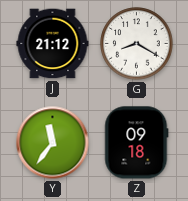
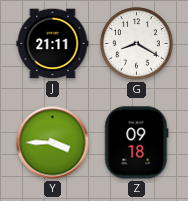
J: 21:12 -> 21:11
Y: 11:36 -> 3:45
